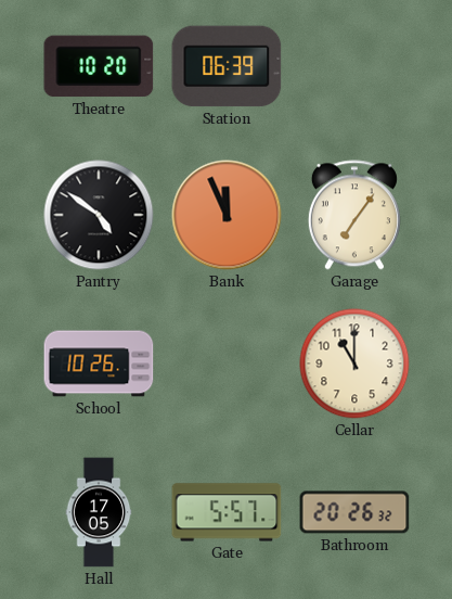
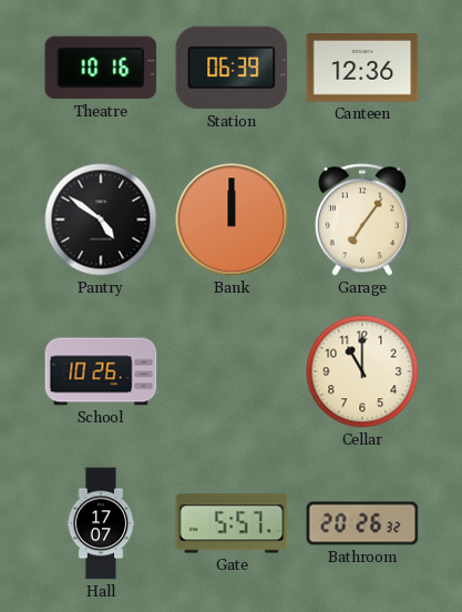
Theatre: 10:20 -> 10:16
Canteen: none -> 12:36
Bank: 11:56 -> 12:00
Hall: 17:05 -> 17:07
